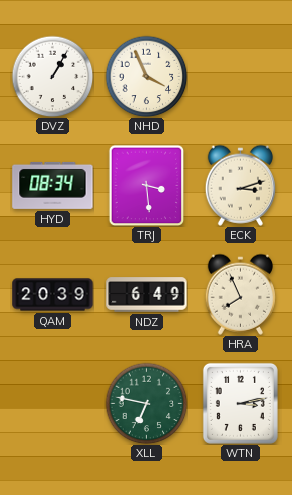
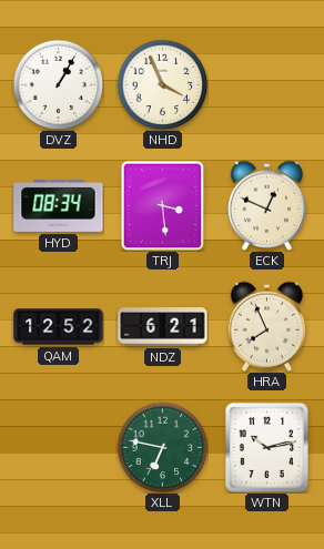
ECK: 3:12 -> 12:49
QAM: 20:39 -> 12:52
NDZ: 6:49 -> 6:21
WTN: 3:13 -> 10:13
